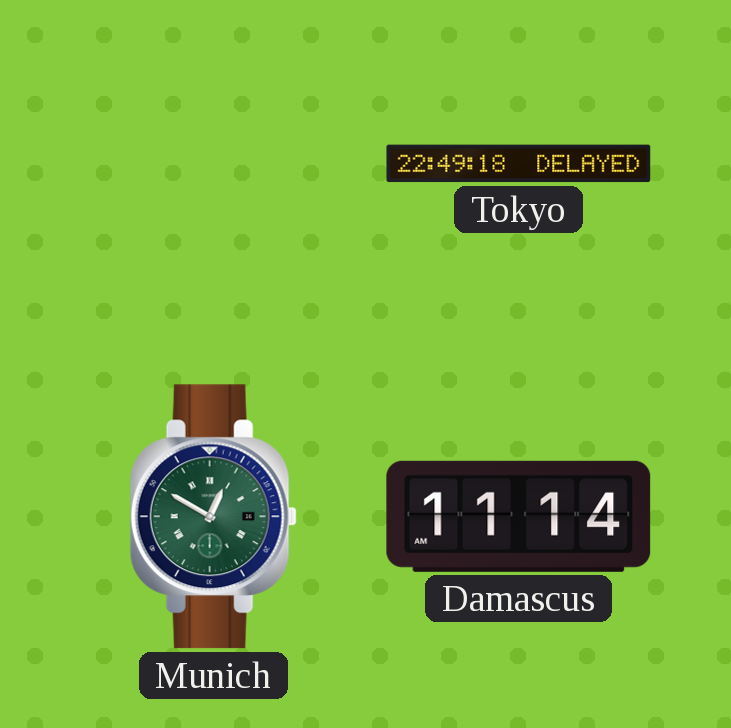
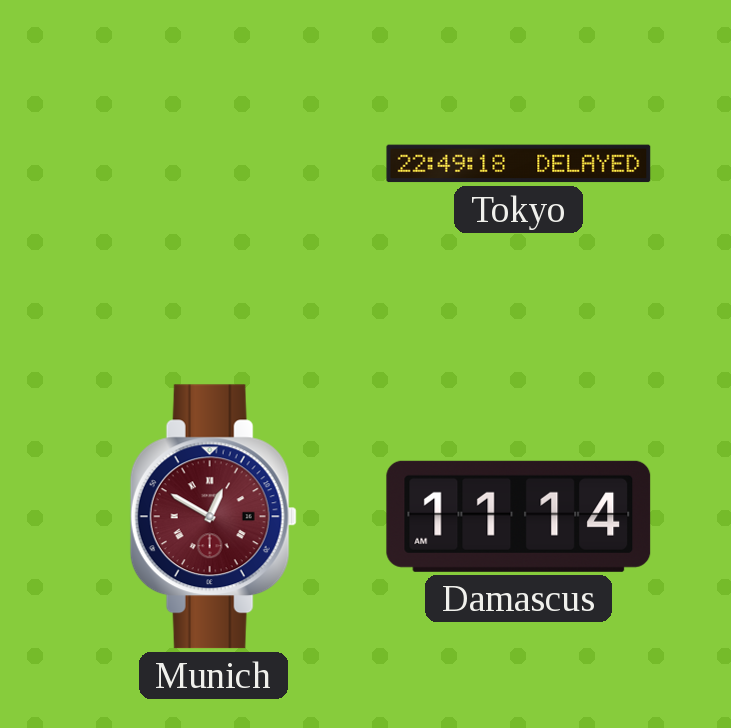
Munich dial: green -> burgundy
